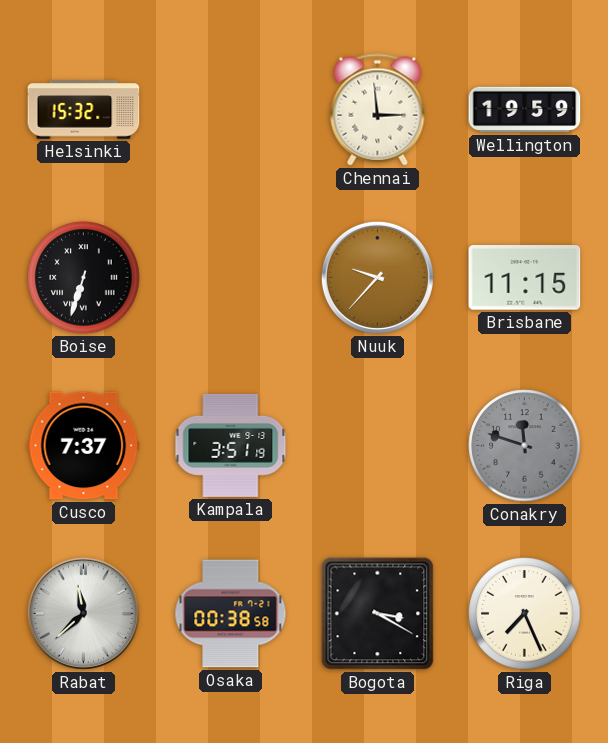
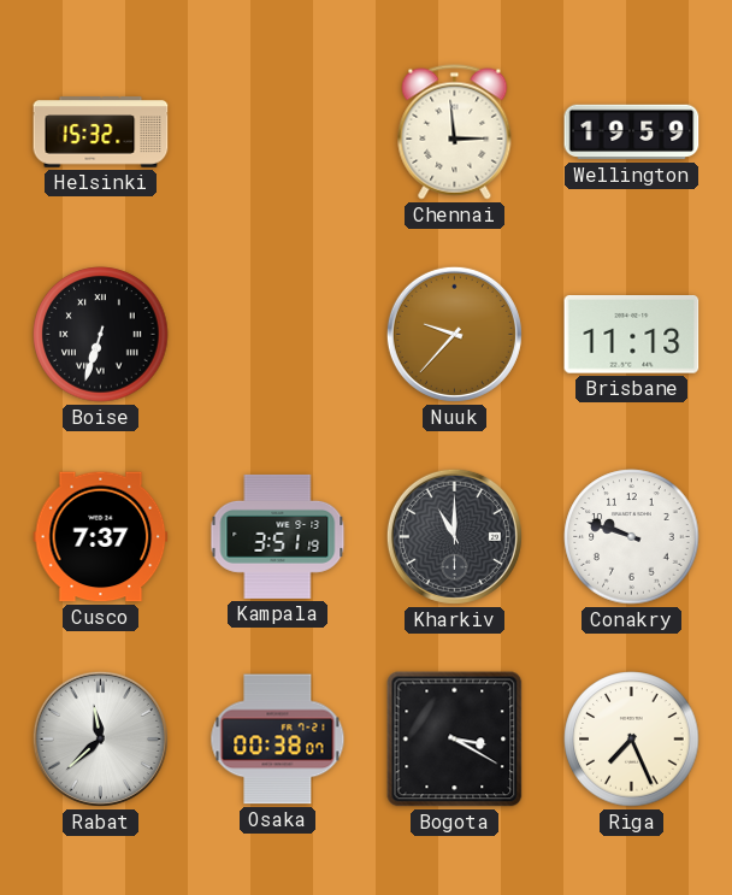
Brisbane: 11:15 -> 11:13
Kharkiv: none -> 11:00
Conakry: 11:48 -> 9:48
Conakry dial: grey -> white
Osaka: 00:38:58 -> 00:38:07
